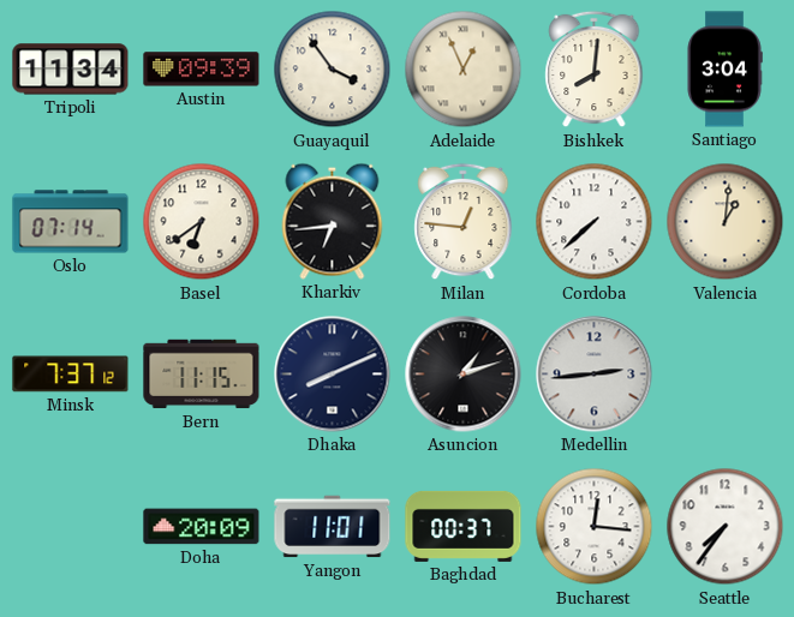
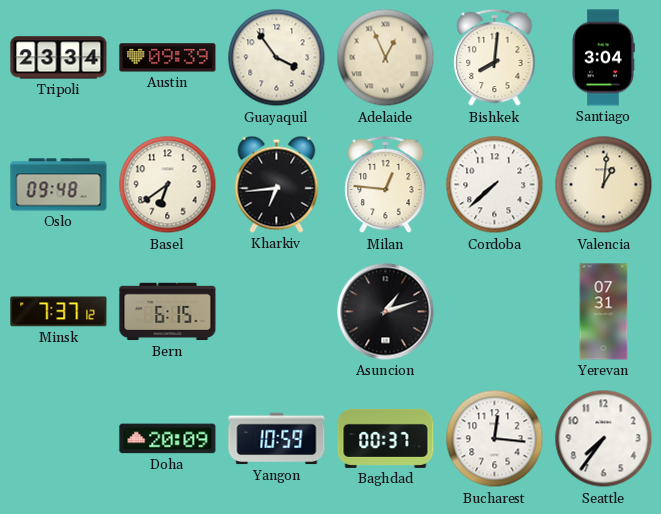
Tripoli: 11:34 -> 23:34
Oslo: 07:14 -> 09:48
Bern: 11:15 -> 6:15
Dhaka: 8:11 -> none
Medellin: 2:44 -> none
Yerevan: none -> 07:31
Yangon: 11:01 -> 10:59
